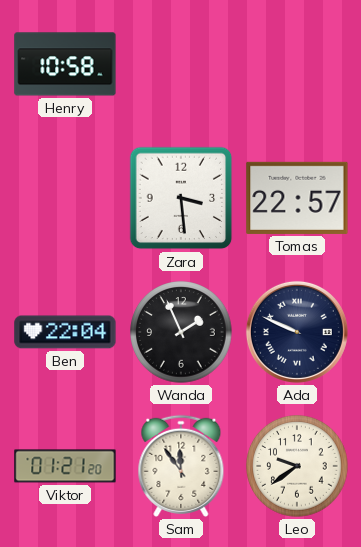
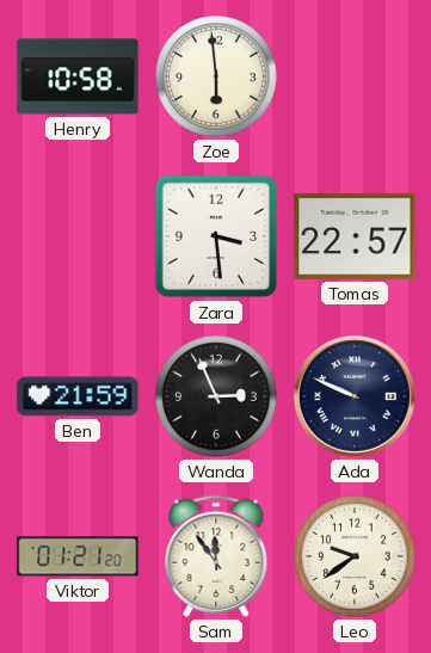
Zoe: none -> 5:59
Ben: 22:04 -> 21:59
Wanda: 1:56 -> 2:56
